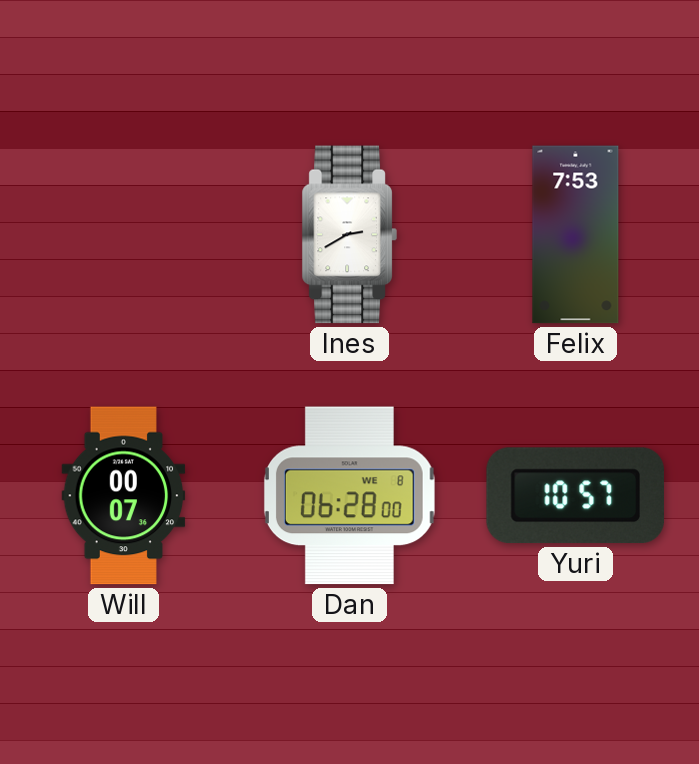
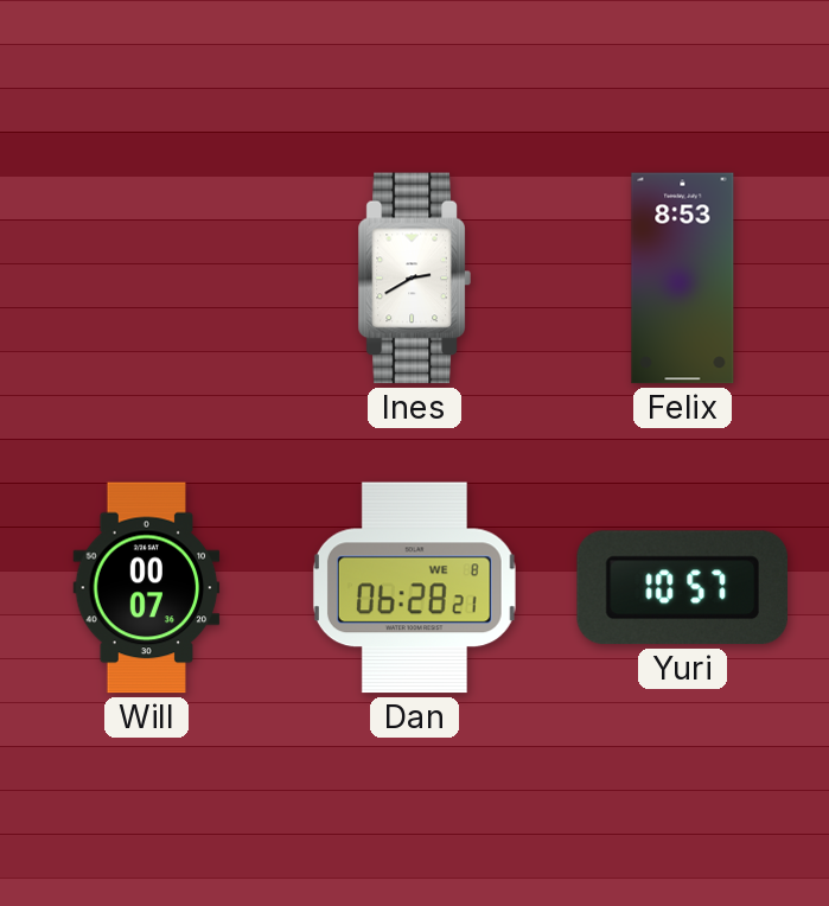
Felix: 7:53 -> 8:53
Dan: 06:28:00 -> 06:28:21
